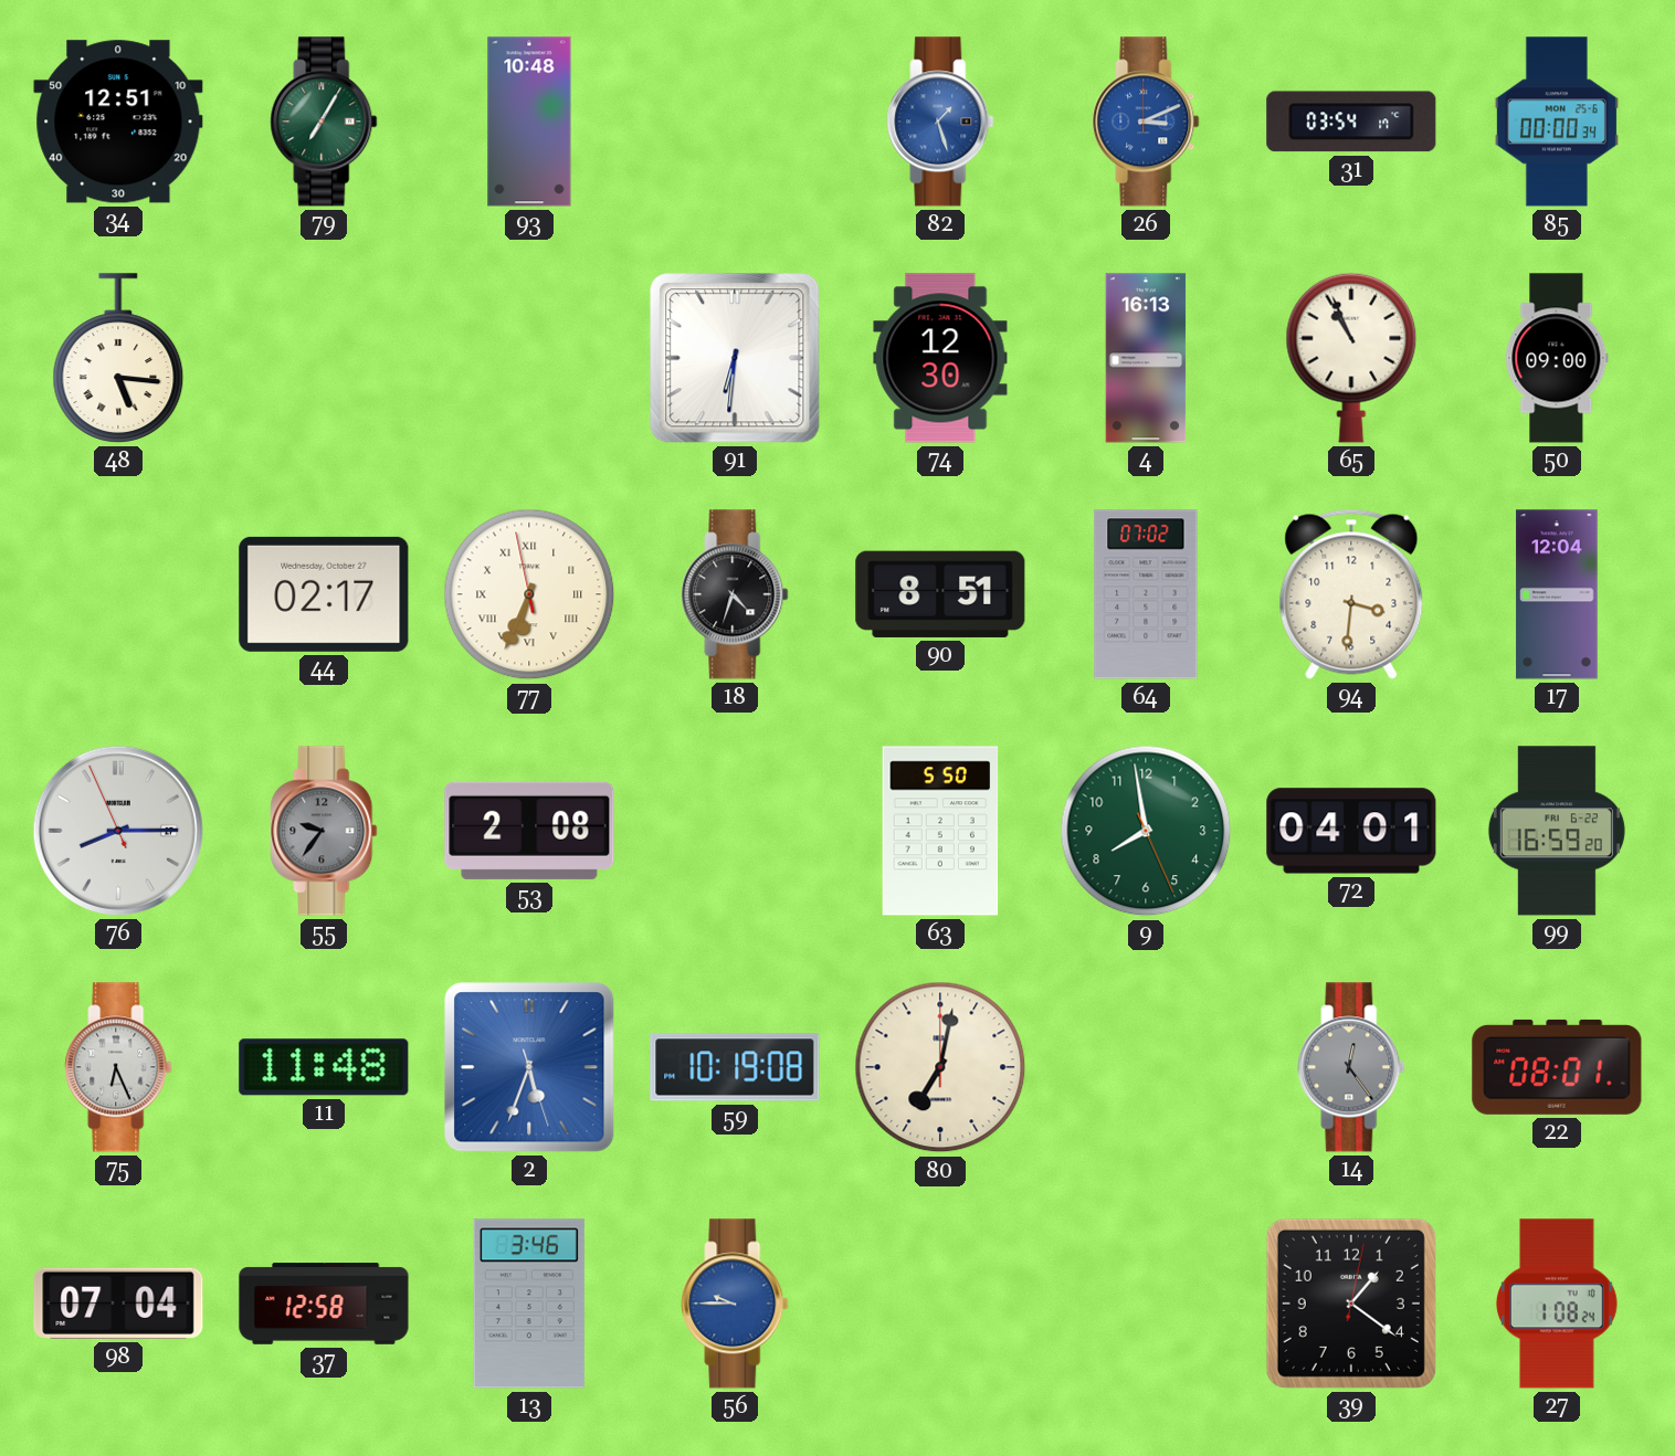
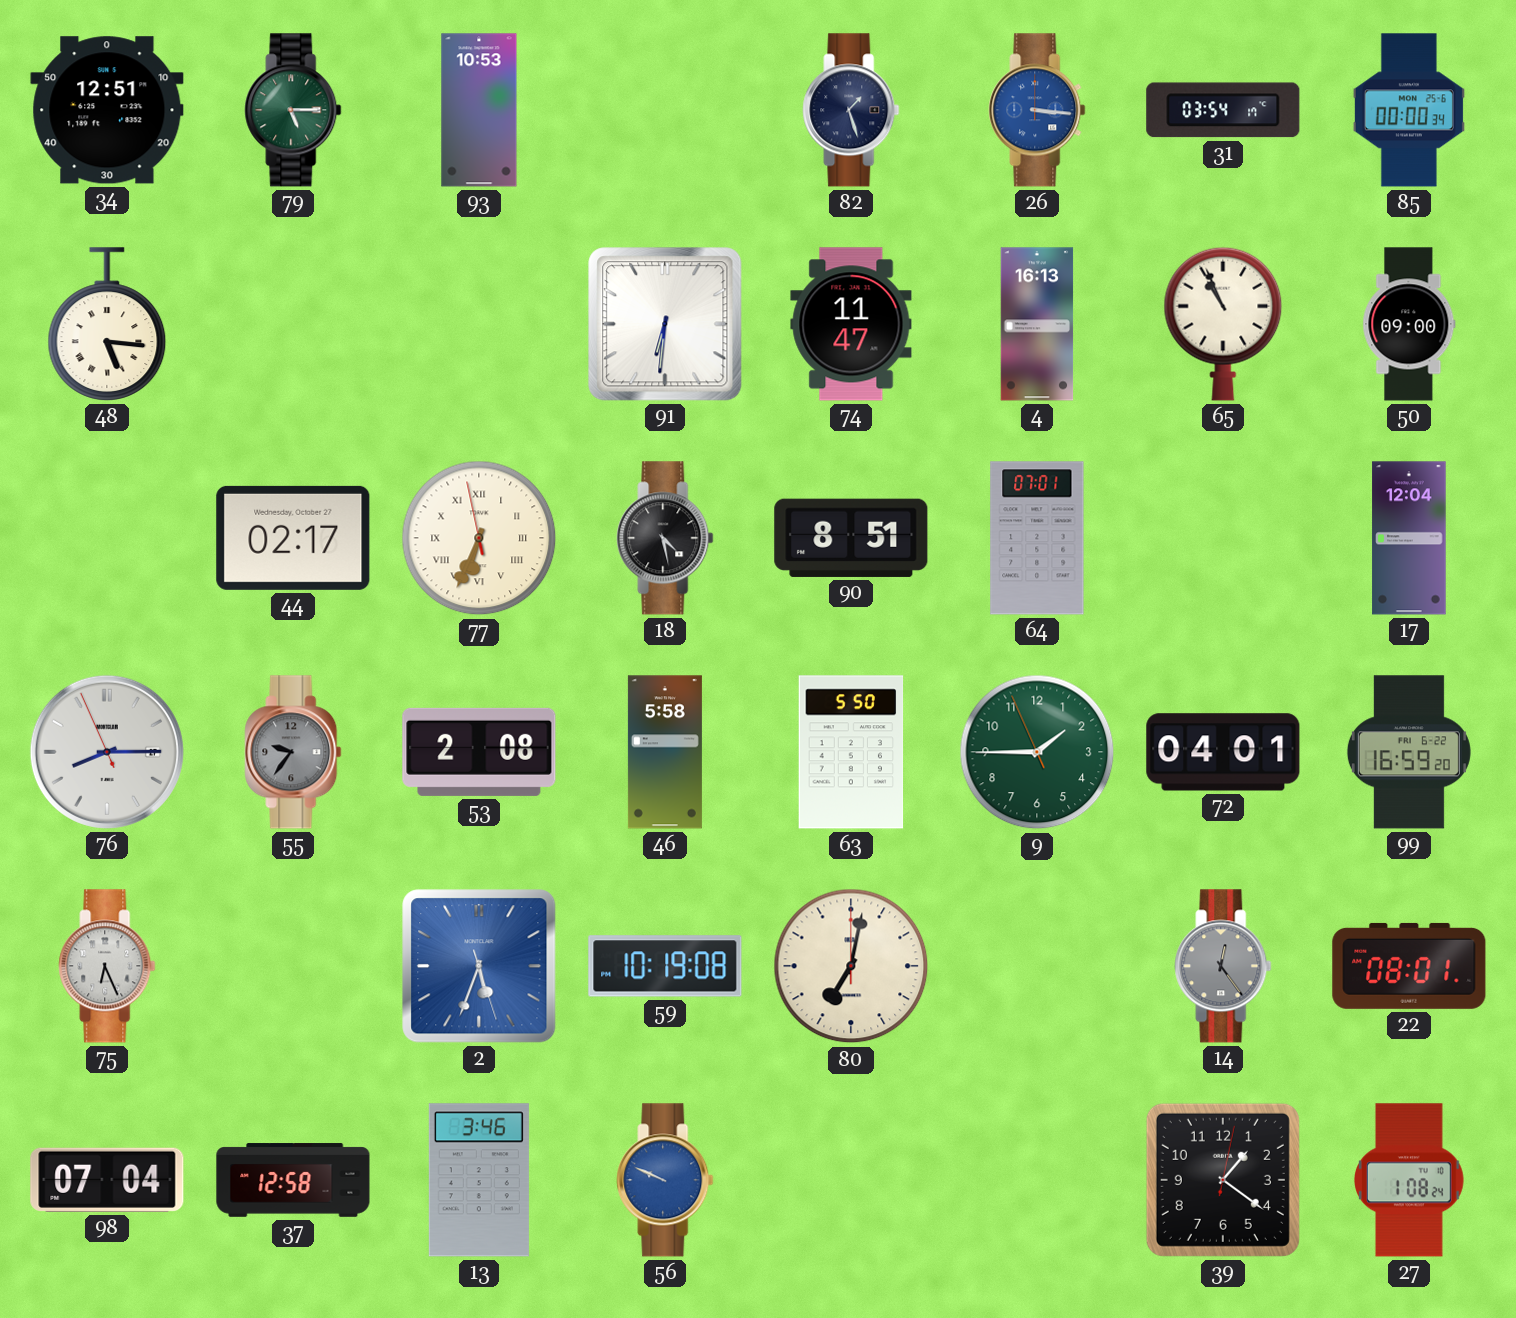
79: 7:05 -> 5:15
93: 10:48 -> 10:53
82 dial: blue -> navy
26: 3:11 -> 3:16
74: 12:30 -> 11:47
18: 4:33 -> 4:28
64: 07:02 -> 07:01
94: 3:31 -> none
46: none -> 5:58
9: 7:58 -> 1:44
11: 11:48 -> none
56: 9:45 -> 9:49
